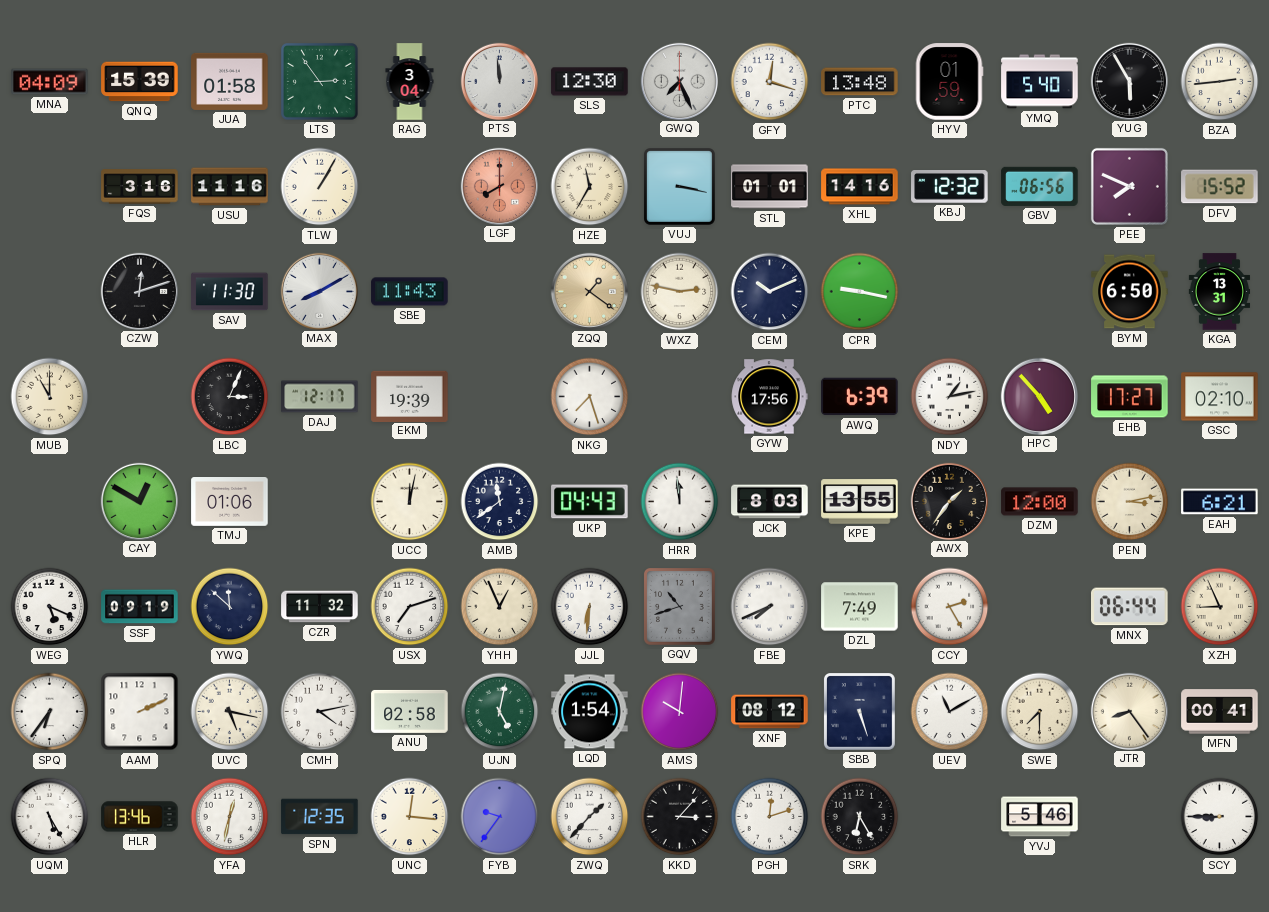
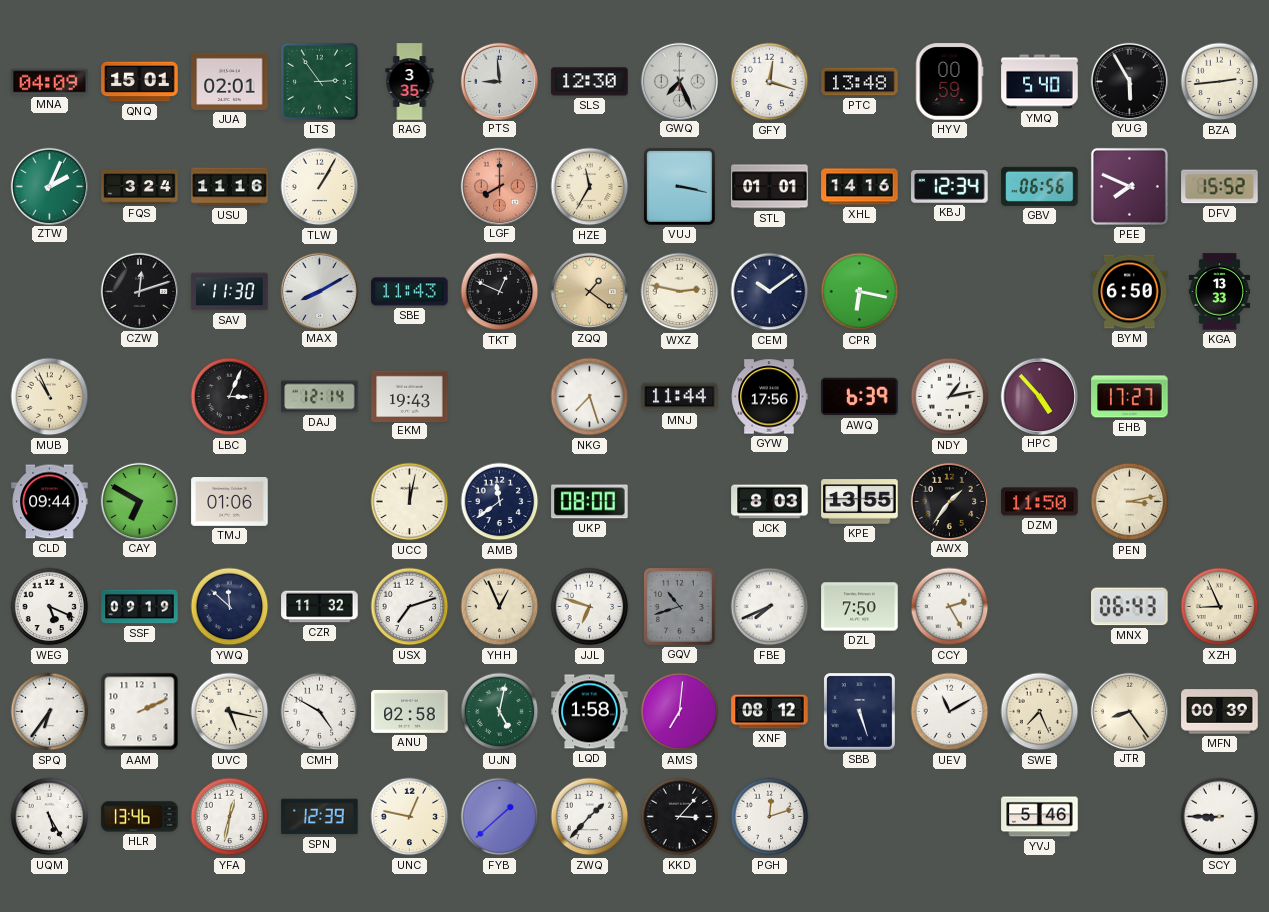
QNQ: 15:39 -> 15:01
JUA: 01:58 -> 02:01
RAG: 3:04 -> 3:35
PTS: 11:59 -> 8:59
HYV: 01:59 -> 00:59
ZTW: none -> 2:04
FQS: 3:16 -> 3:24
KBJ: 12:32 -> 12:34
TKT: none -> 12:49
CEM: 10:11 -> 10:09
CPR: 9:17 -> 6:17
KGA: 13:31 -> 13:33
MUB: 11:00 -> 10:56
DAJ: 12:17 -> 12:14
EKM: 19:39 -> 19:43
MNJ: none -> 11:44
GSC: 02:10 -> none
CLD: none -> 09:44
CAY: 12:50 -> 6:50
UKP: 04:43 -> 08:00
HRR: 11:59 -> none
DZM: 12:00 -> 11:50
EAH: 6:21 -> none
JJL: 6:31 -> 6:48
DZL: 7:49 -> 7:50
MNX: 06:44 -> 06:43
CMH: 4:13 -> 4:50
LQD: 1:54 -> 1:58
AMS: 10:01 -> 7:01
SWE: 7:30 -> 7:26
MFN: 00:41 -> 00:39
SPN: 12:35 -> 12:39
UNC: 12:16 -> 12:47
FYB: 9:36 -> 1:38
SRK: 6:25 -> none
